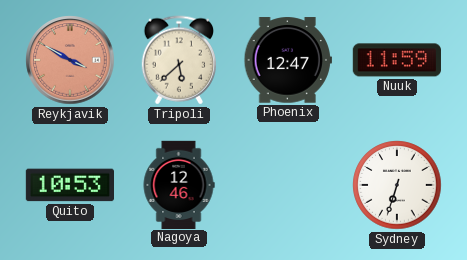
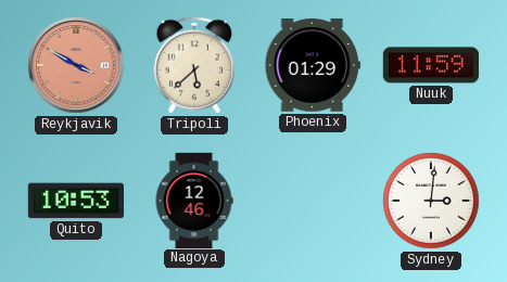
Phoenix: 12:47 -> 01:29
Sydney: 6:33 -> 3:01
